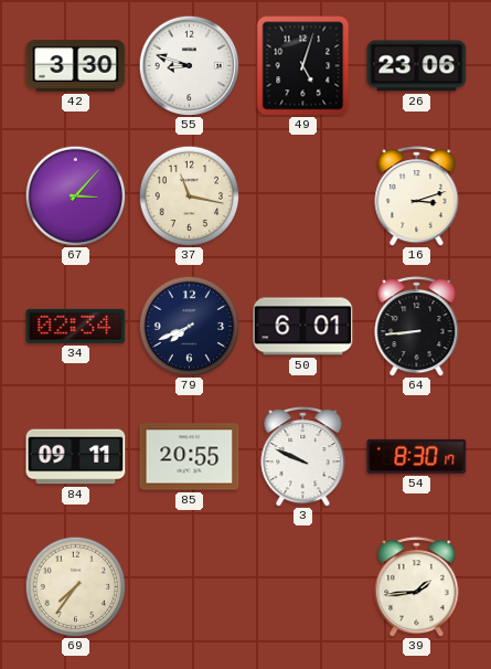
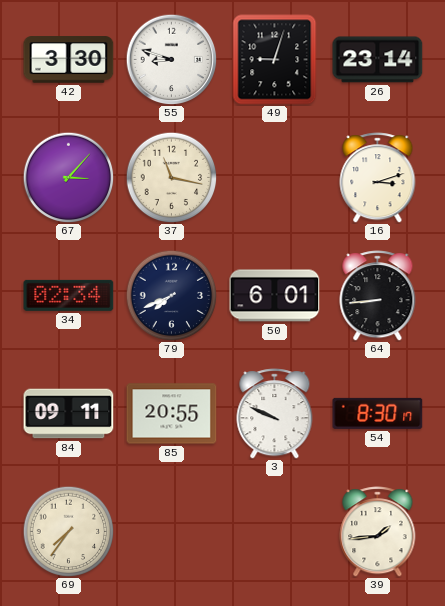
49: 5:03 -> 9:03
26: 23:06 -> 23:14
